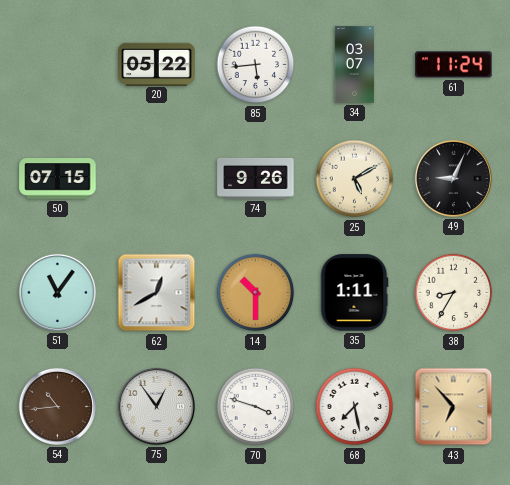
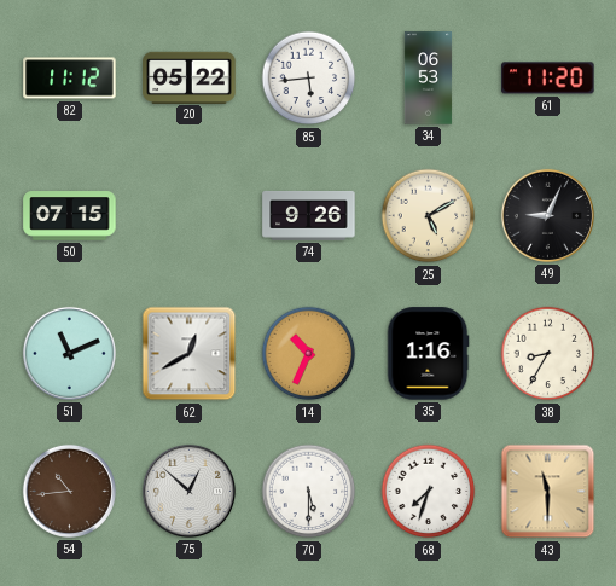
82: none -> 11:12
34: 03:07 -> 06:53
61: 11:24 -> 11:20
51: 11:06 -> 11:11
14: 10:30 -> 10:34
35: 1:11 -> 1:16
75: 12:54 -> 12:52
70: 3:48 -> 5:30
68: 7:28 -> 7:33
43: 6:53 -> 11:30
